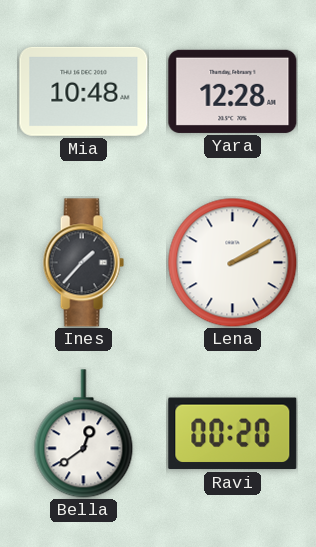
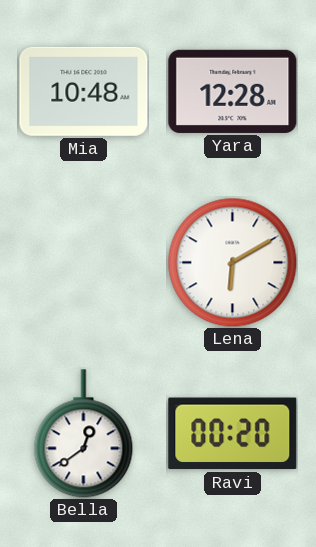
Ines: 1:37 -> none
Lena: 2:10 -> 6:10
